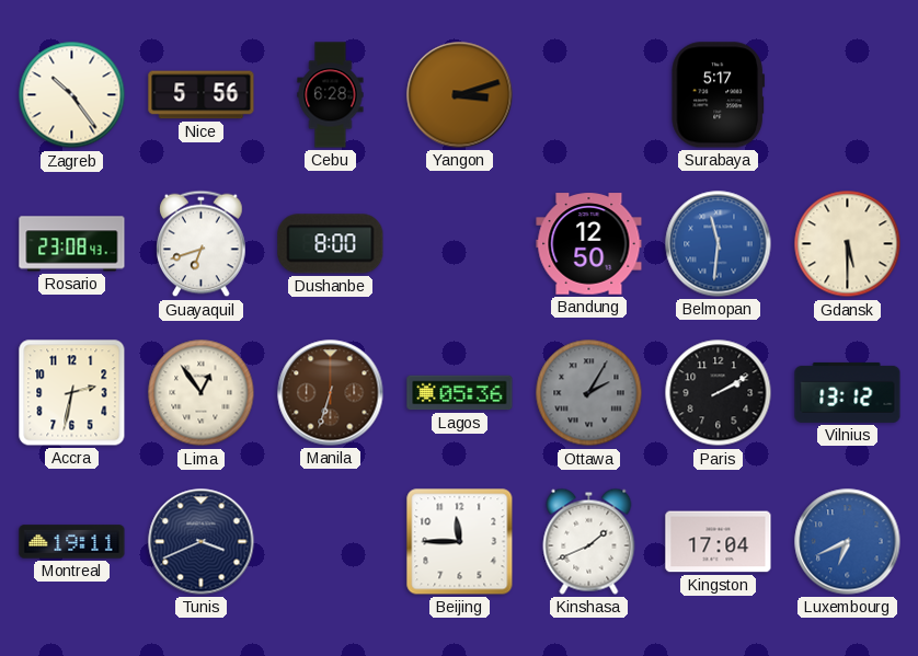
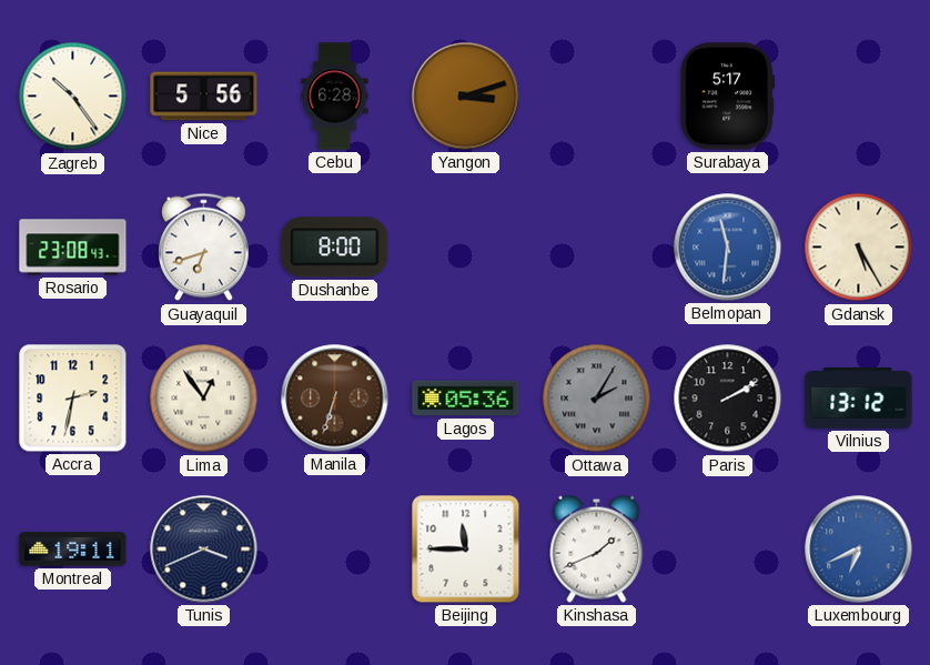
Bandung: 12:50 -> none
Gdansk: 5:30 -> 5:25
Kingston: 17:04 -> none
